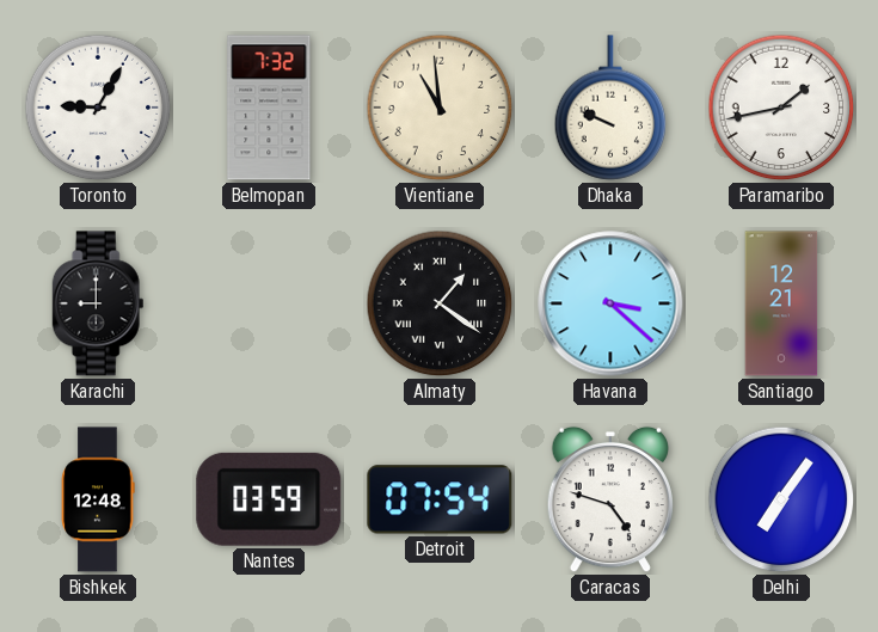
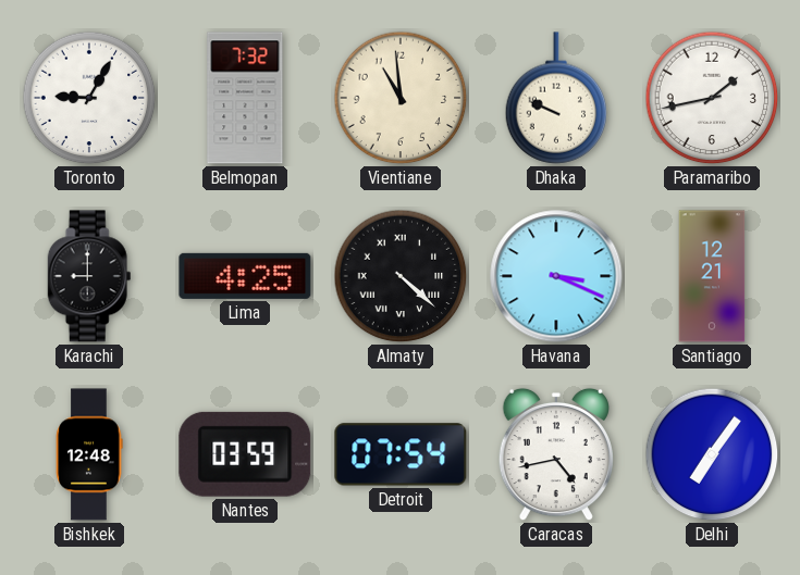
Lima: none -> 4:25
Almaty: 1:21 -> 4:22
Havana: 3:22 -> 3:19
Caracas: 4:48 -> 4:43
